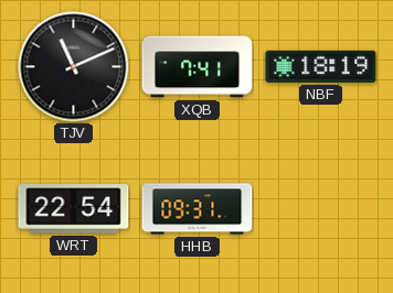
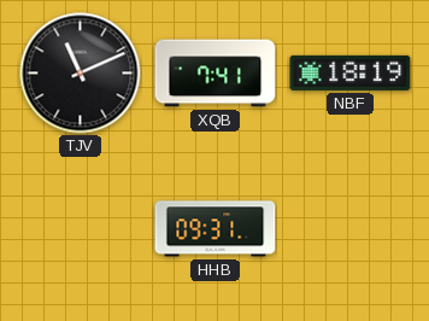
WRT: 22:54 -> none
